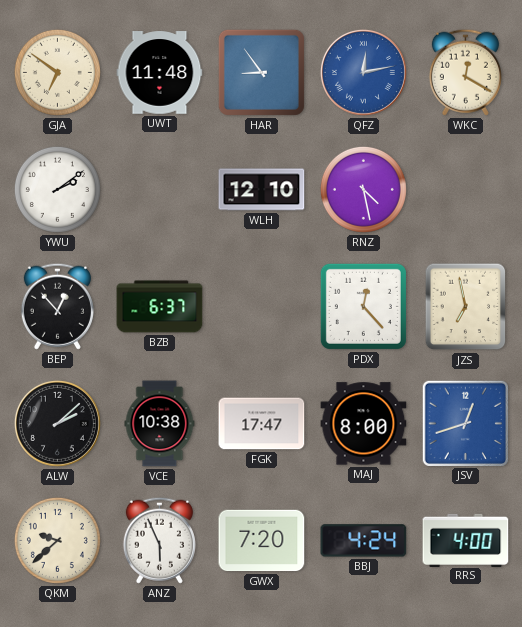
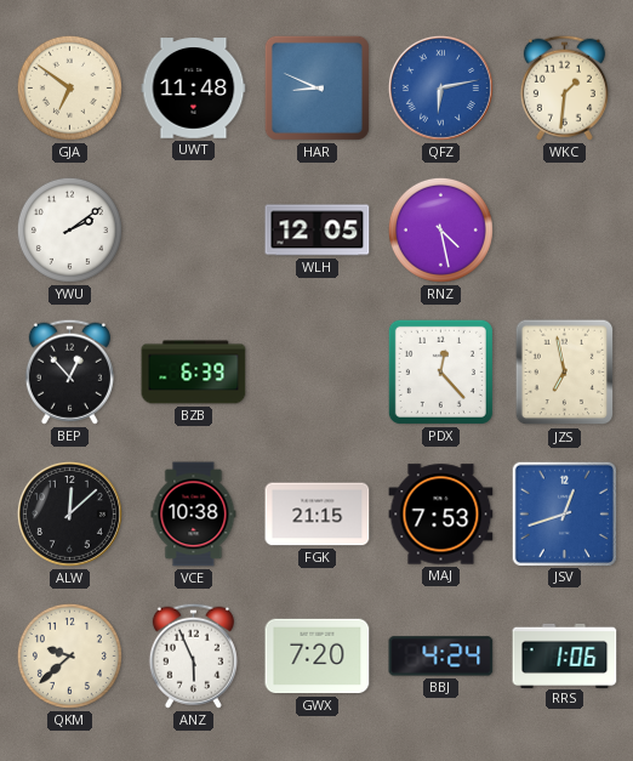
HAR: 8:54 -> 8:49
QFZ: 12:13 -> 6:13
WKC: 12:20 -> 1:31
WLH: 12:10 -> 12:05
BZB: 6:37 -> 6:39
ALW: 2:08 -> 12:08
FGK: 17:47 -> 21:15
MAJ: 8:00 -> 7:53
RRS: 4:00 -> 1:06
